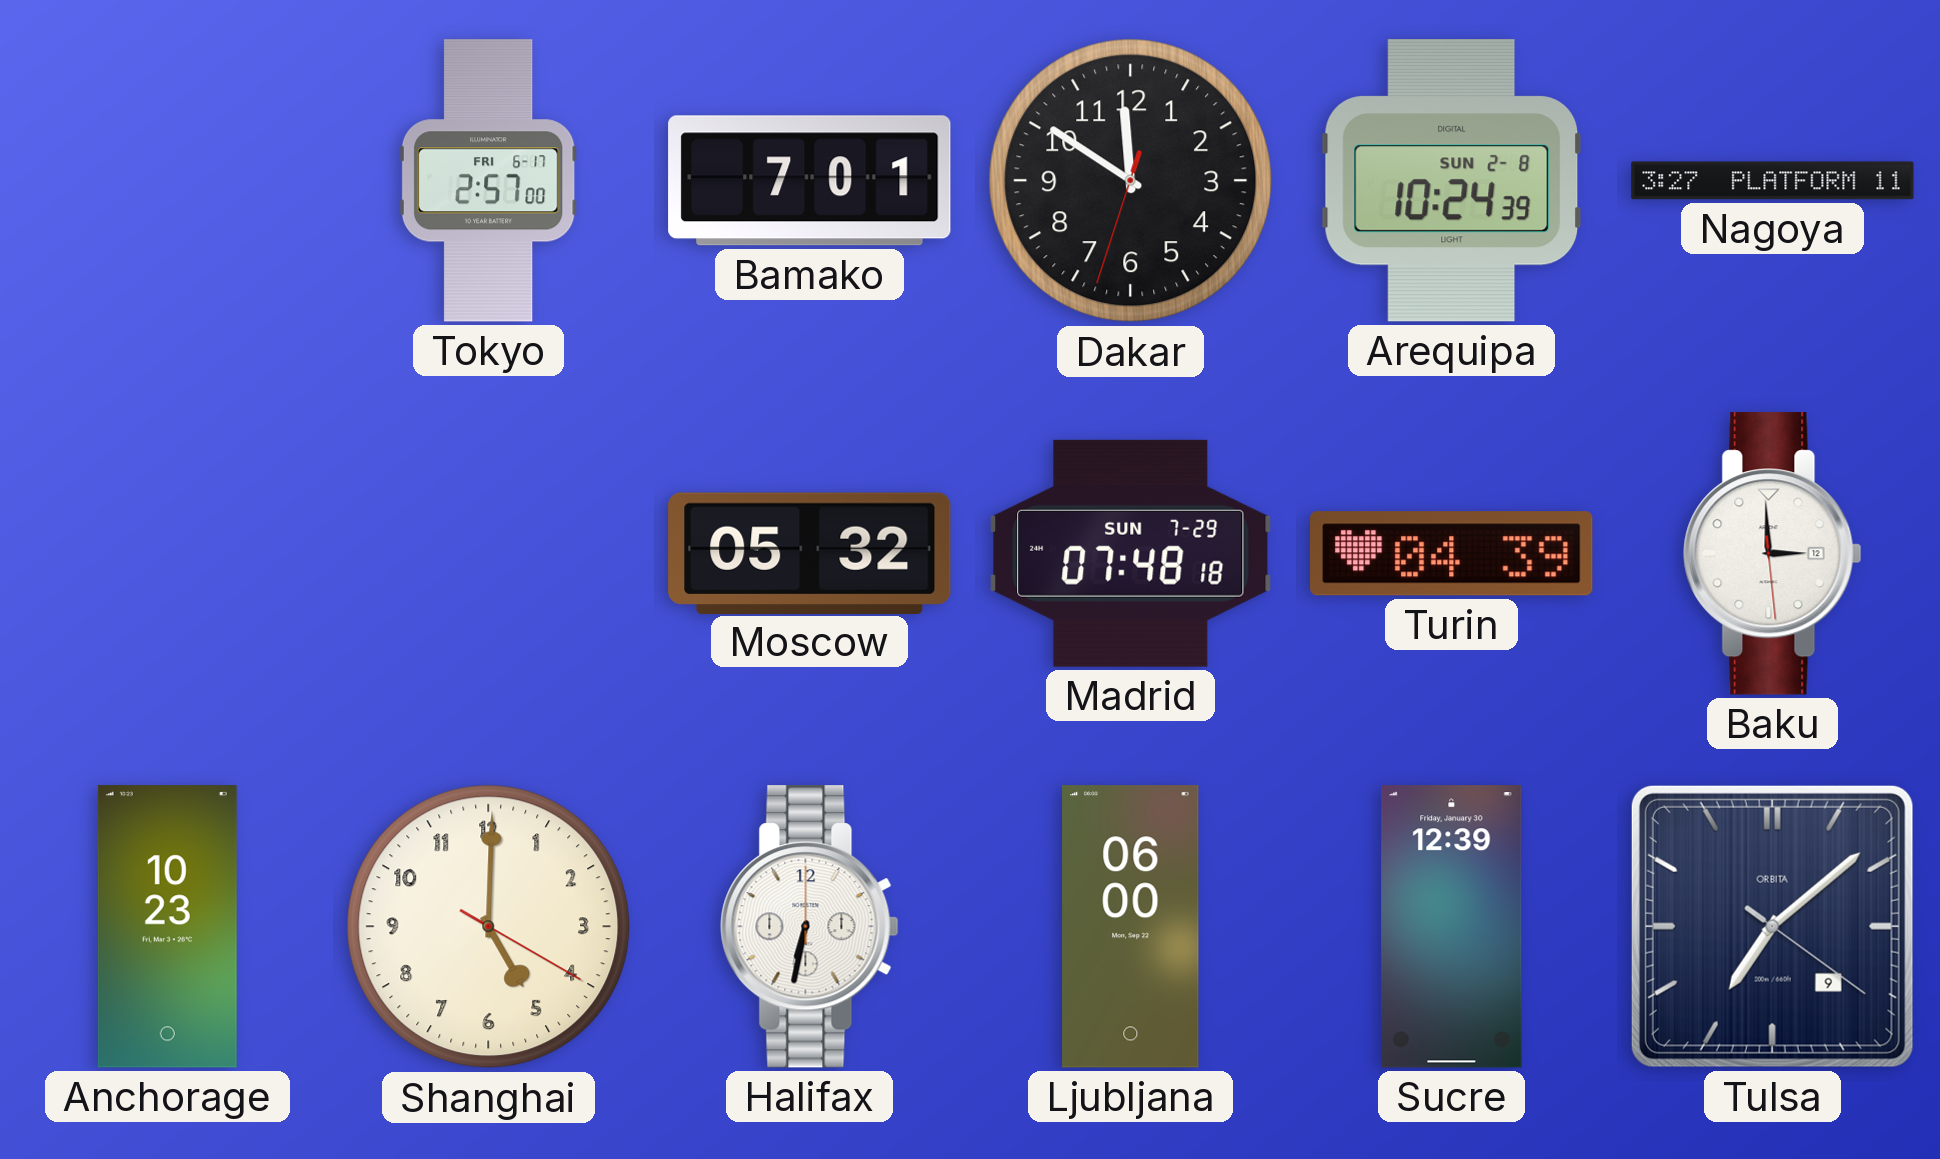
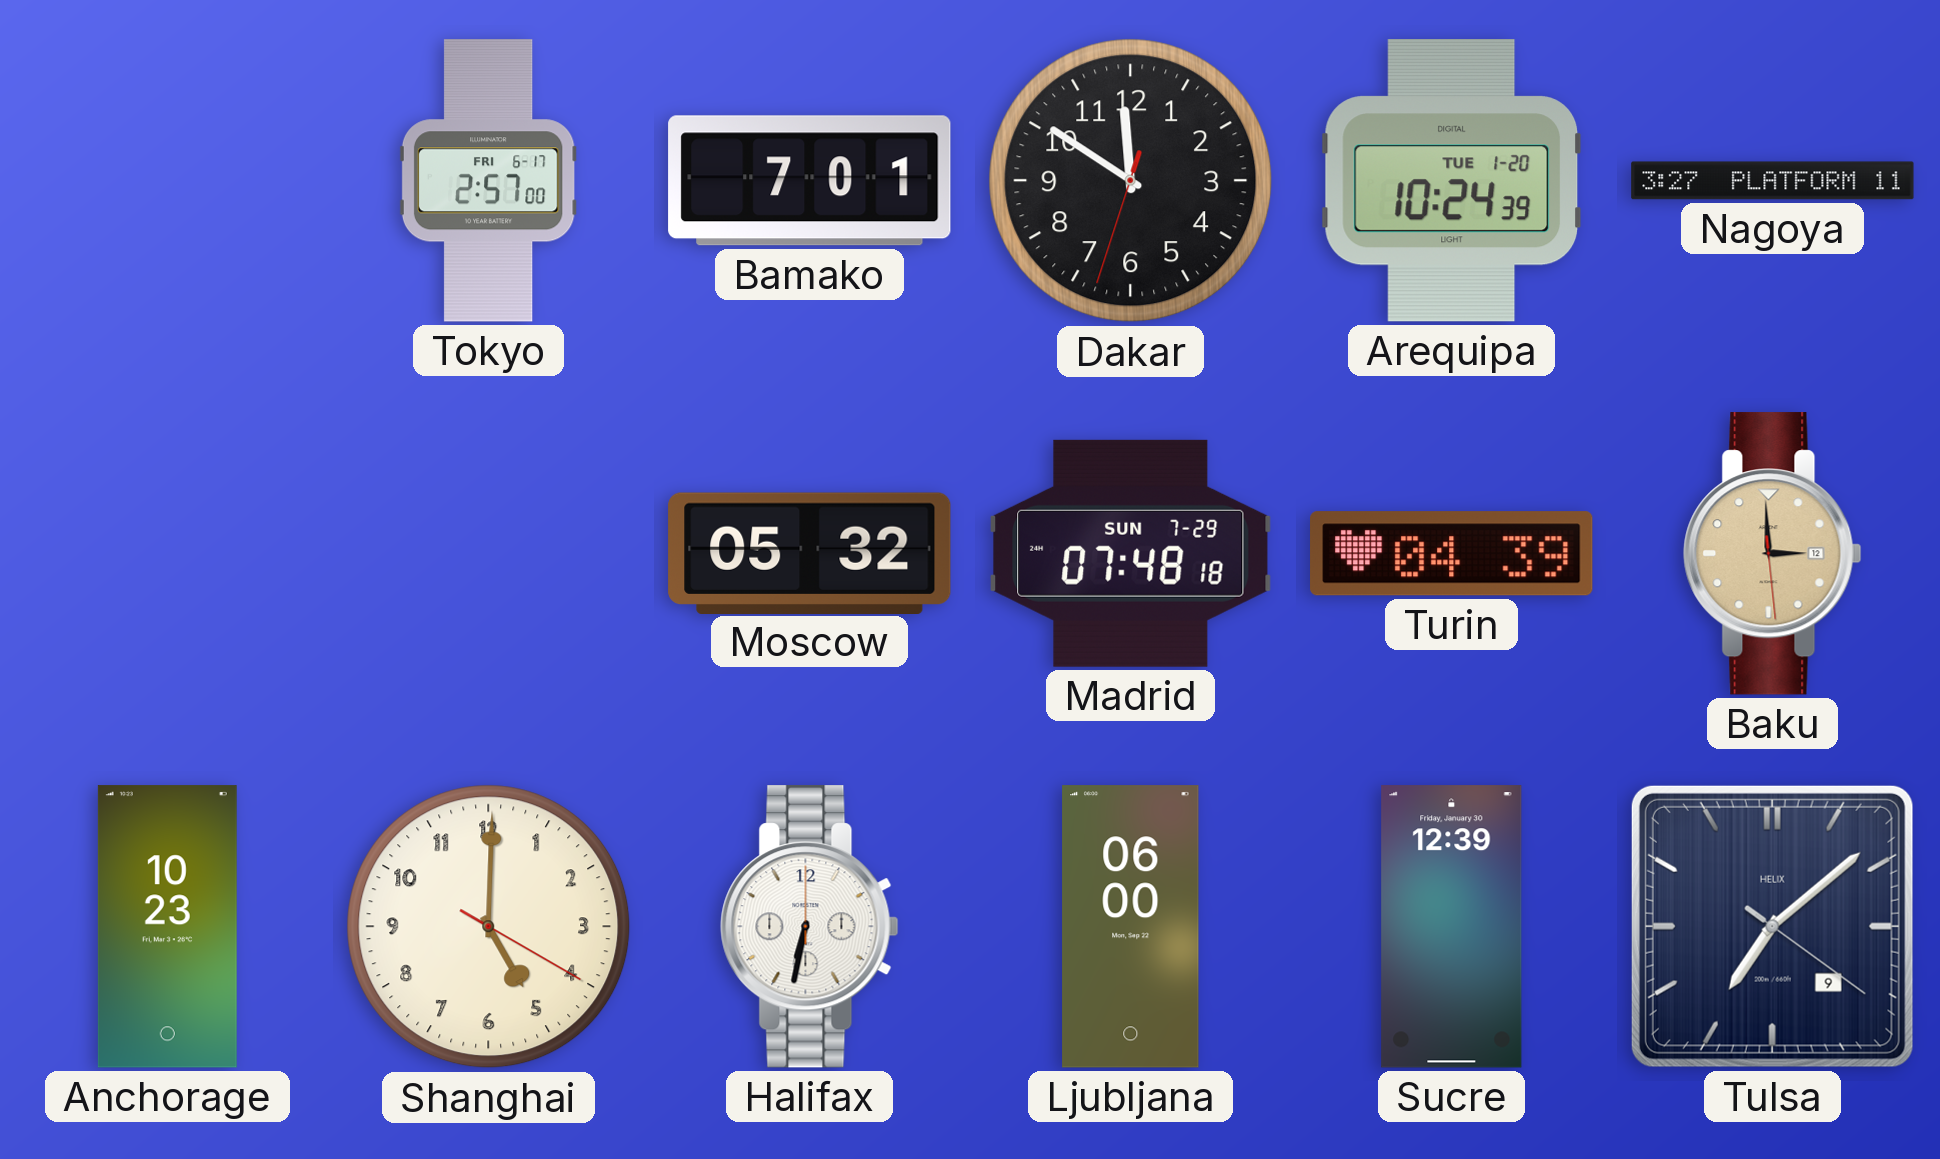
Arequipa date: SUN 2-8 -> TUE 1-20
Baku dial: white -> champagne
Tulsa brand: ORBITA -> HELIX
